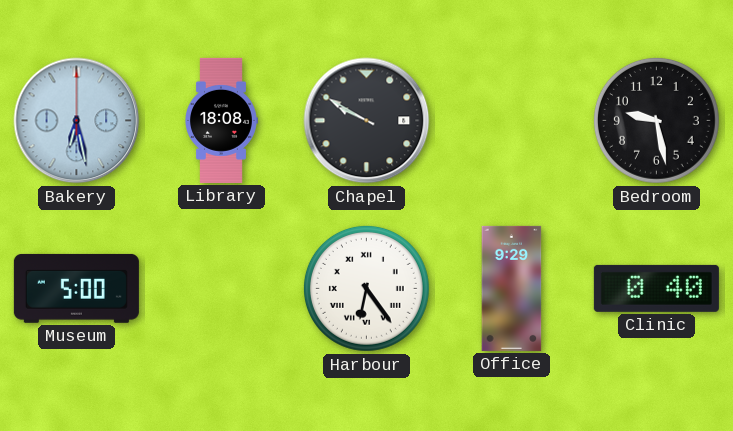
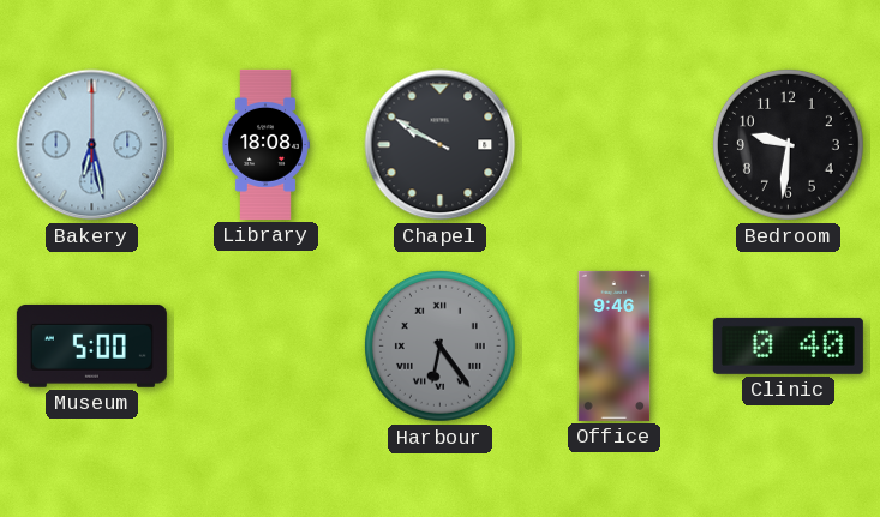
Bedroom: 9:28 -> 9:31
Harbour dial: white -> grey
Office: 9:29 -> 9:46
